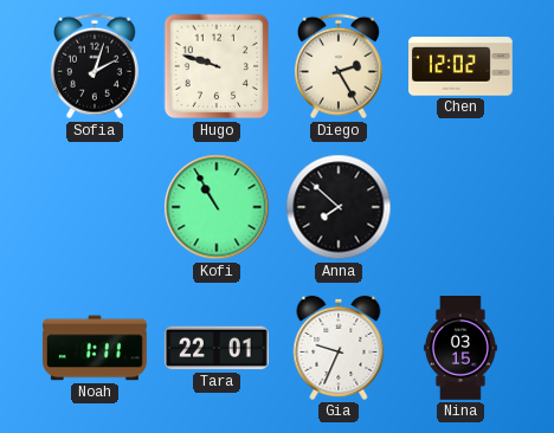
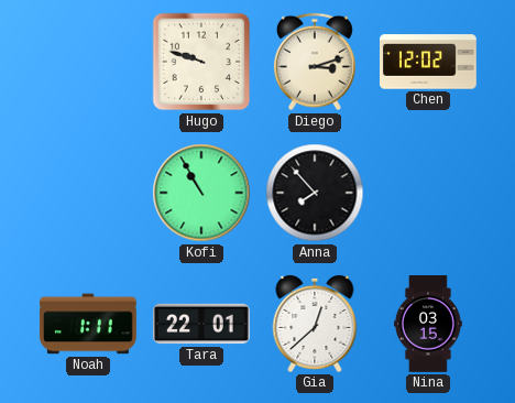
Sofia: 2:03 -> none
Diego: 2:25 -> 3:12
Anna: 7:52 -> 7:53
Gia: 9:34 -> 12:38
